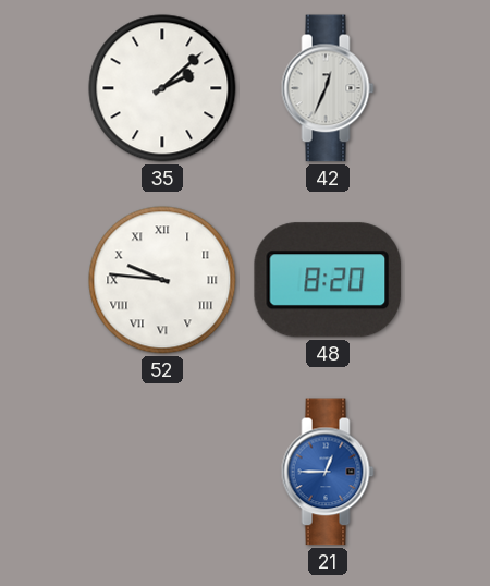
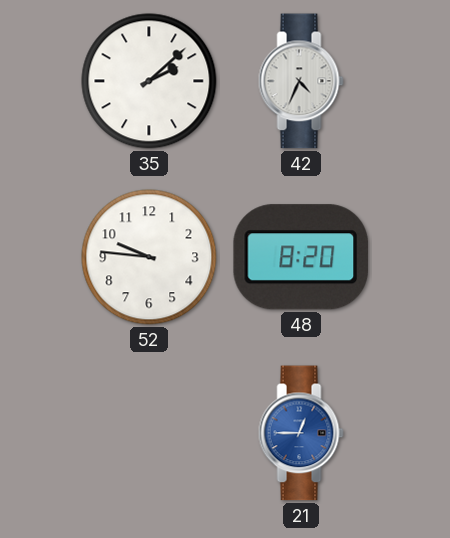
42: 12:34 -> 4:34
52 numerals: Roman -> Arabic
